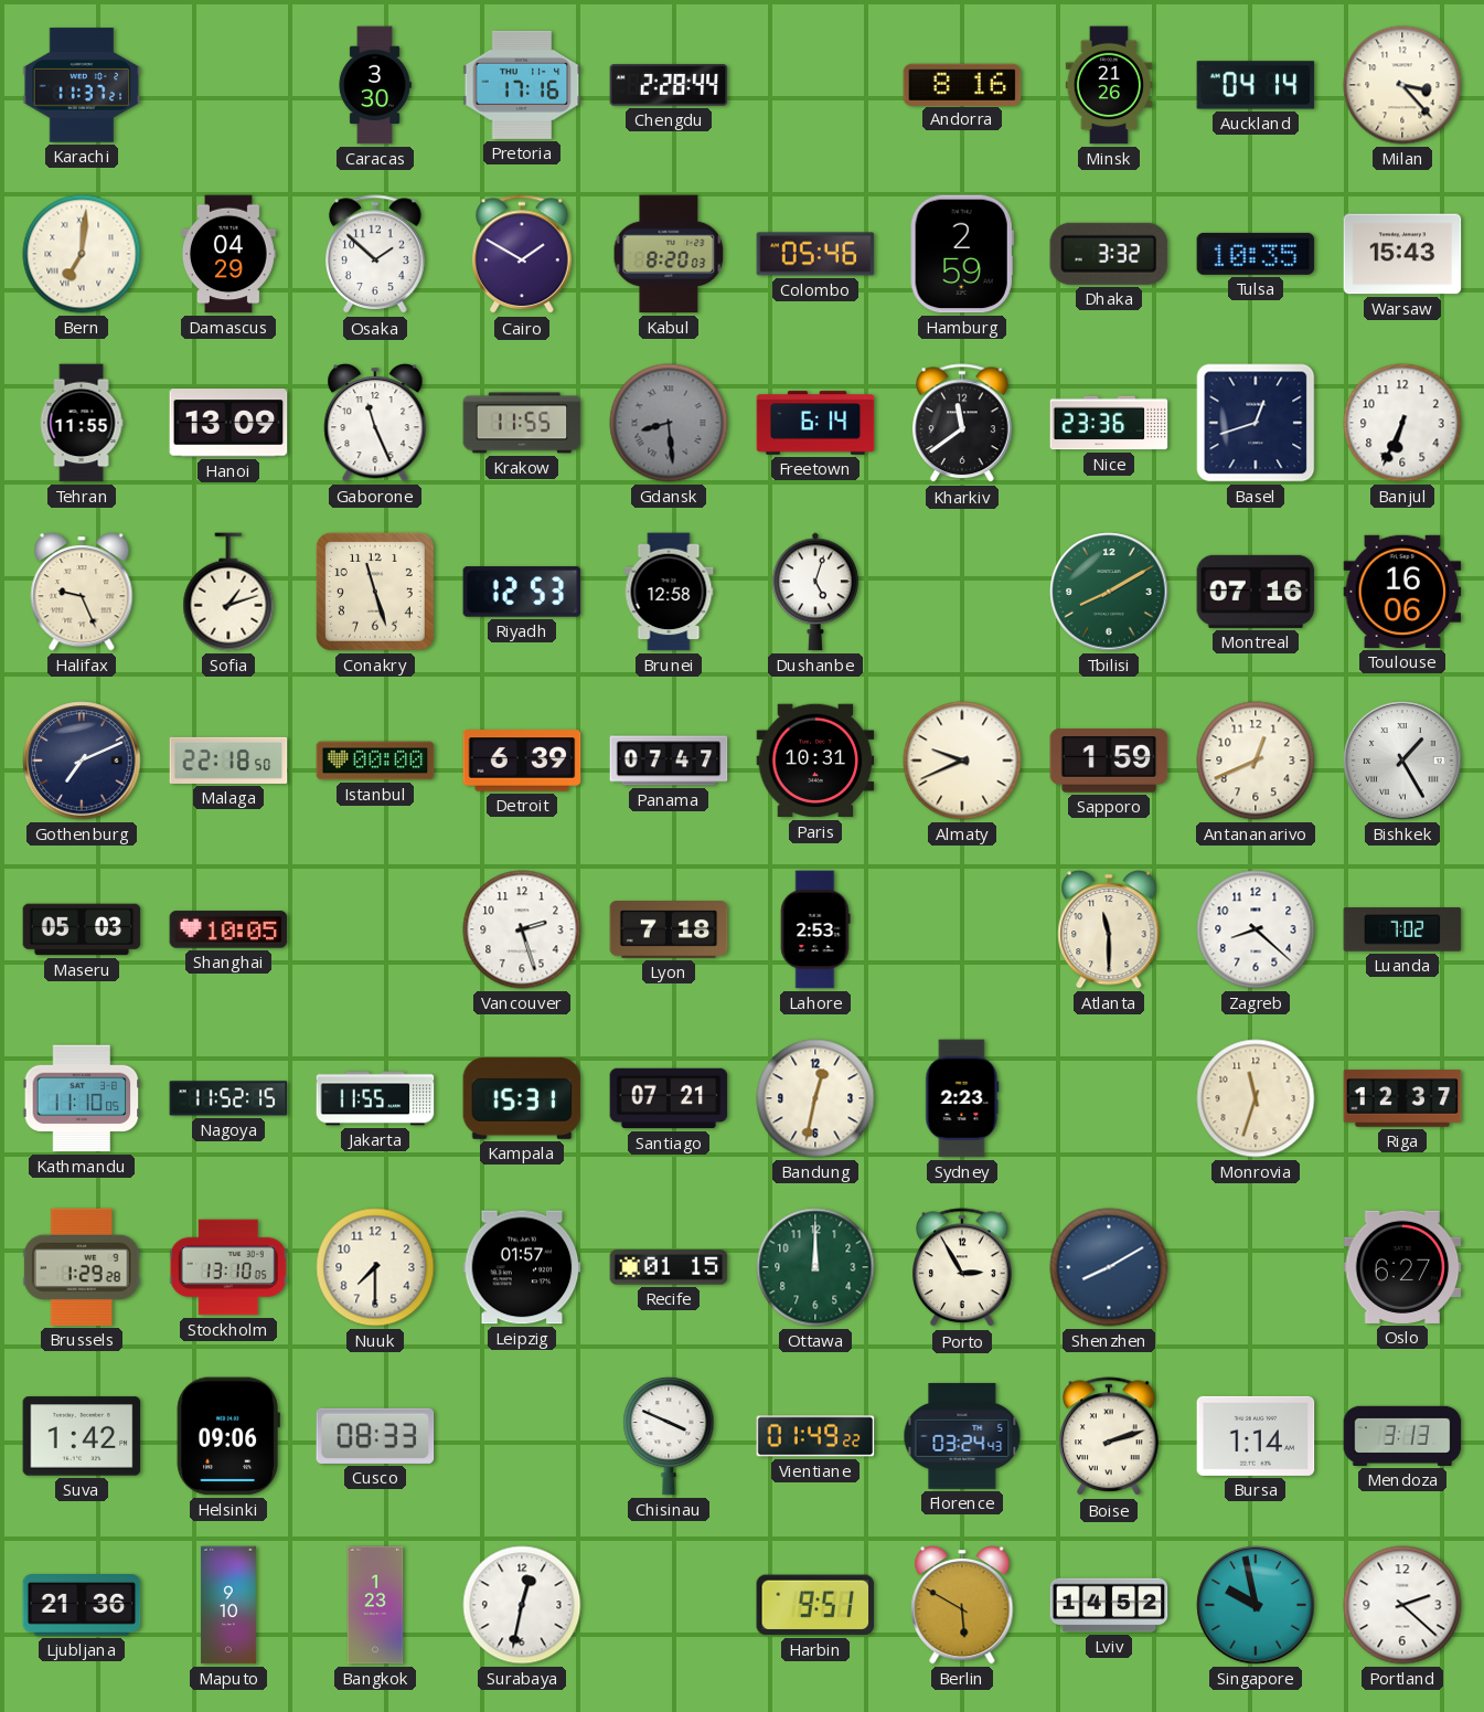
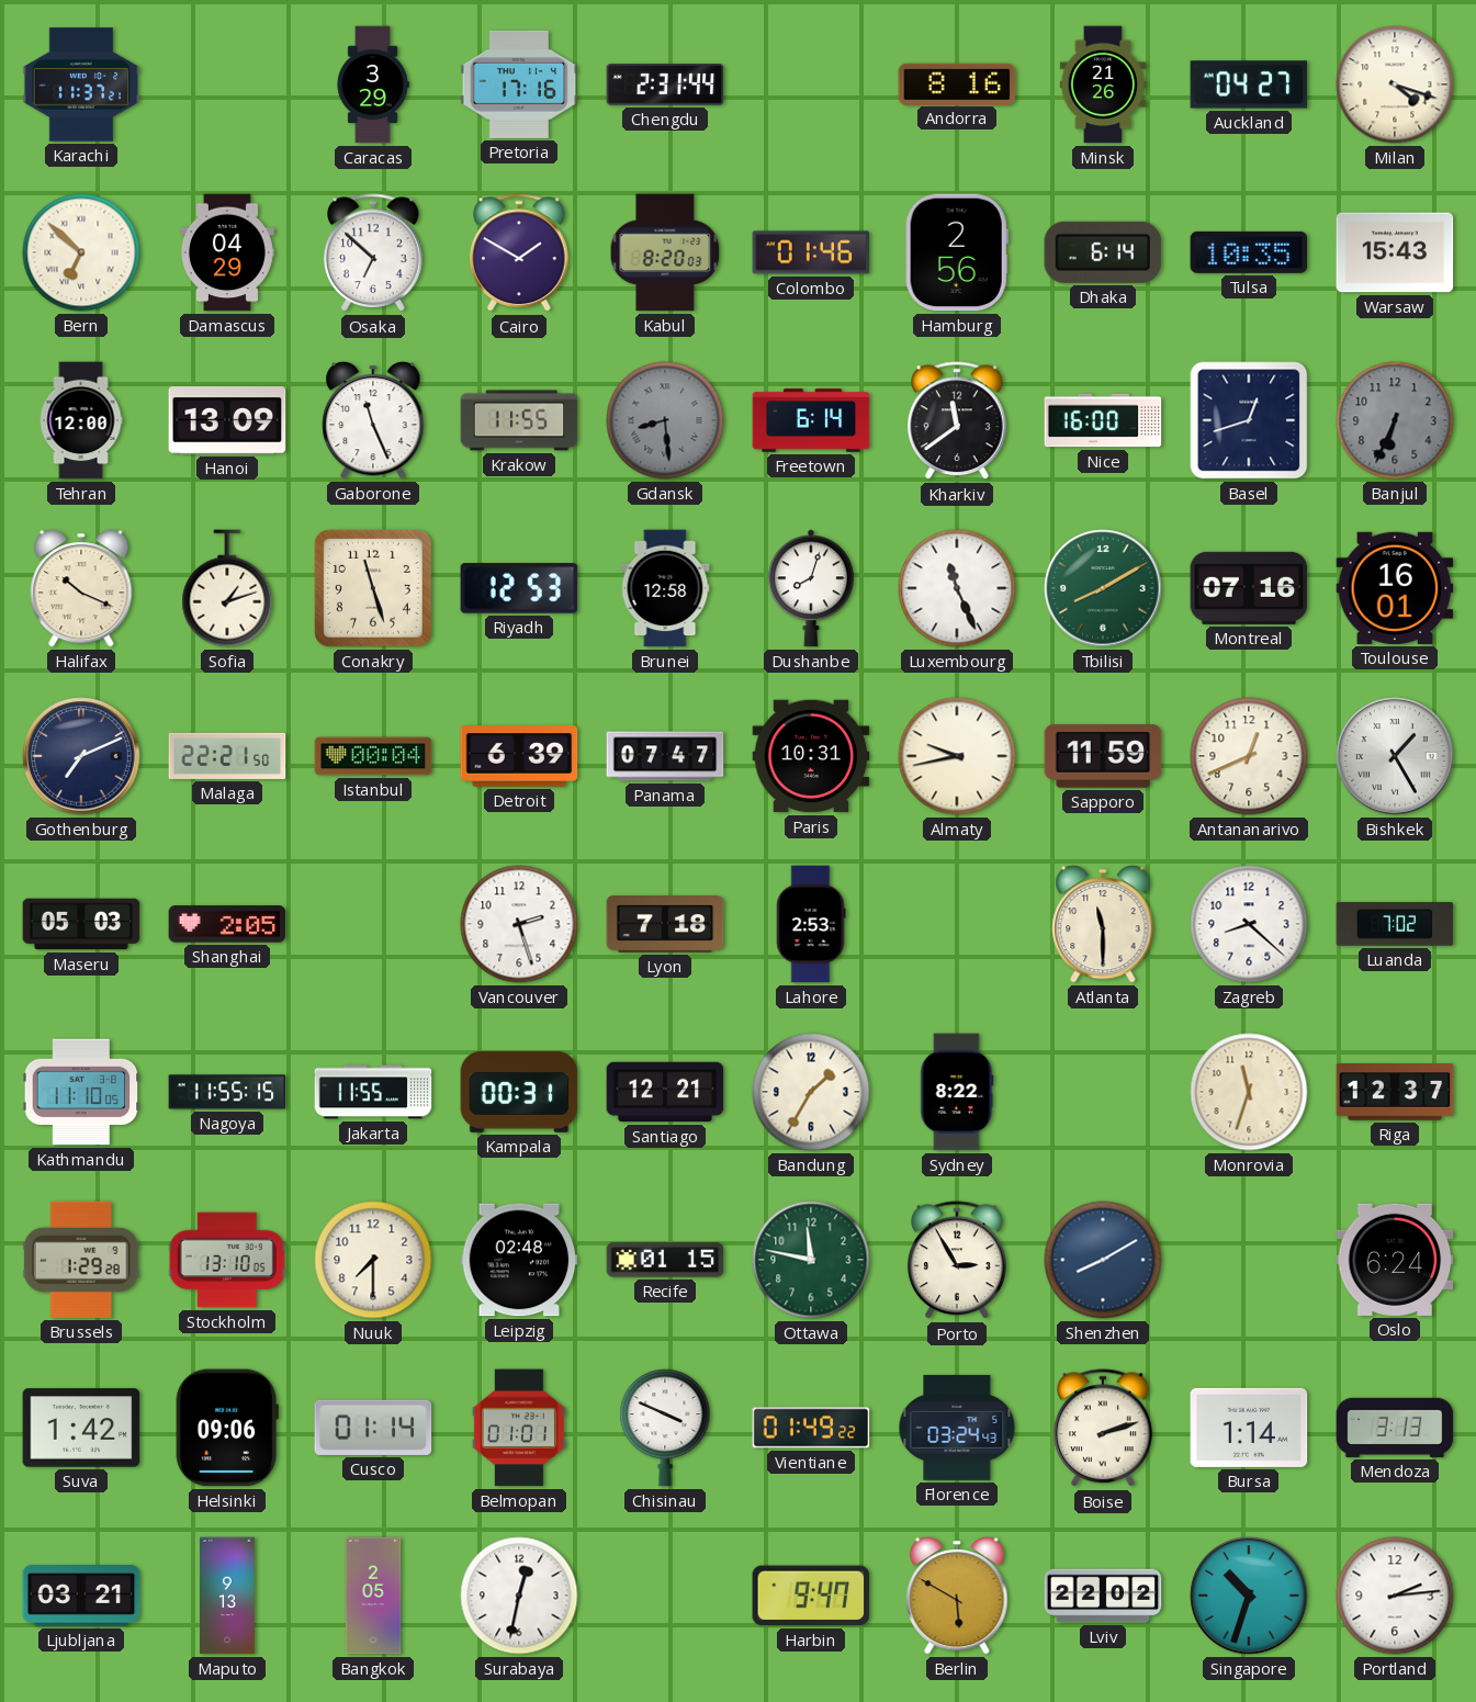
Caracas: 3:30 -> 3:29
Chengdu: 2:28 -> 2:31
Auckland: 04:14 -> 04:27
Milan: 3:23 -> 4:18
Bern: 7:01 -> 6:52
Osaka: 1:52 -> 6:52
Colombo: 05:46 -> 01:46
Hamburg: 2:59 -> 2:56
Dhaka: 3:32 -> 6:14
Tehran: 11:55 -> 12:00
Nice: 23:36 -> 16:00
Banjul dial: white -> grey
Halifax: 9:26 -> 10:19
Dushanbe: 5:03 -> 8:03
Luxembourg: none -> 11:26
Toulouse: 16:06 -> 16:01
Malaga: 22:18 -> 22:21
Istanbul: 00:00 -> 00:04
Almaty: 9:41 -> 9:43
Sapporo: 1:59 -> 11:59
Shanghai: 10:05 -> 2:05
Nagoya: 11:52 -> 11:55
Kampala: 15:31 -> 00:31
Santiago: 07:21 -> 12:21
Bandung: 12:32 -> 1:35
Sydney: 2:23 -> 8:22
Leipzig: 01:57 -> 02:48
Ottawa: 12:00 -> 11:47
Oslo: 6:27 -> 6:24
Cusco: 08:33 -> 01:14
Belmopan: none -> 01:01
Ljubljana: 21:36 -> 03:21
Maputo: 9:10 -> 9:13
Bangkok: 1:23 -> 2:05
Harbin: 9:51 -> 9:47
Lviv: 14:52 -> 22:02
Singapore: 9:58 -> 10:33
Portland: 2:22 -> 2:14
